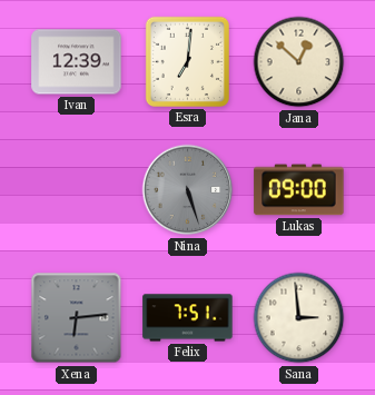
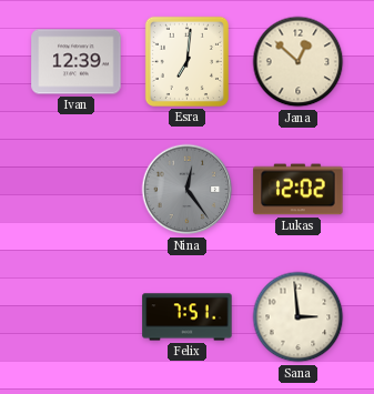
Nina: 5:27 -> 12:24
Lukas: 09:00 -> 12:02
Xena: 6:14 -> none
